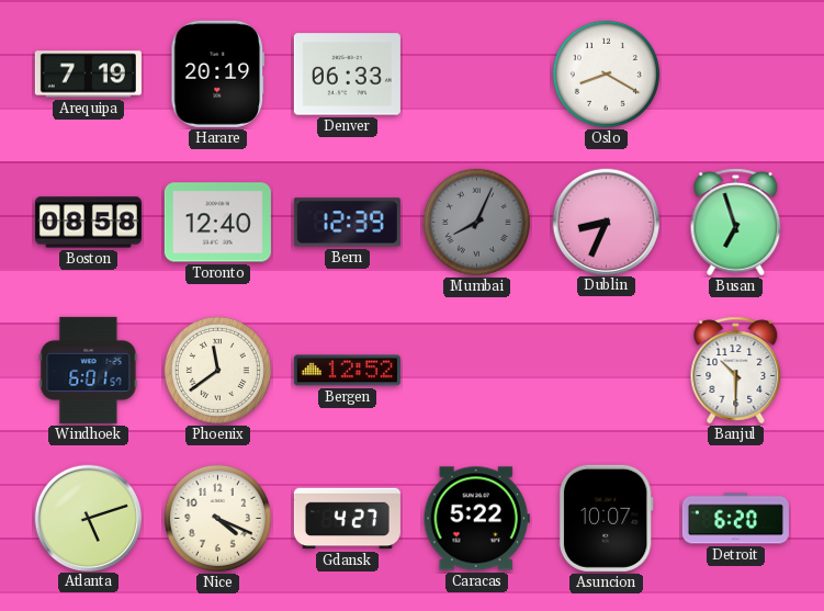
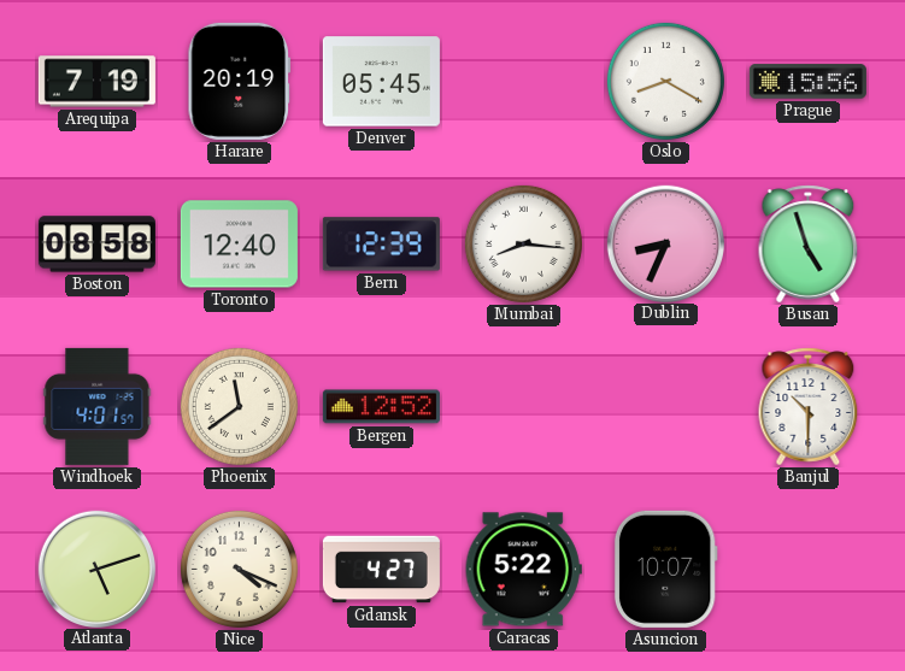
Denver: 06:33 -> 05:45
Prague: none -> 15:56
Mumbai: 8:04 -> 8:16
Mumbai dial: grey -> white
Busan: 6:57 -> 4:57
Windhoek: 6:01 -> 4:01
Detroit: 6:20 -> none
